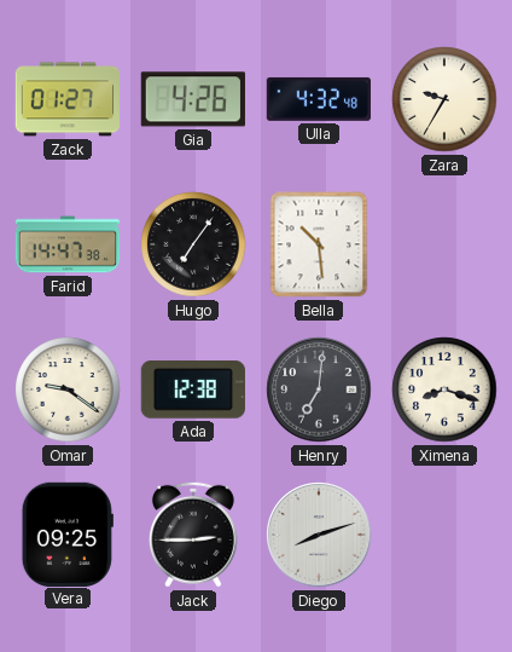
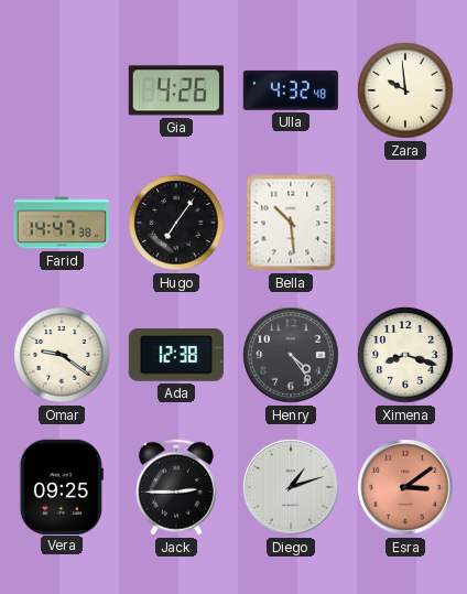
Zack: 01:27 -> none
Zara: 9:35 -> 9:59
Henry: 7:01 -> 4:24
Diego: 8:12 -> 1:12
Esra: none -> 3:09
